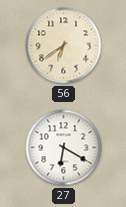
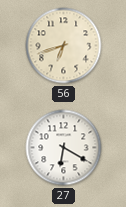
56: 6:39 -> 6:42
